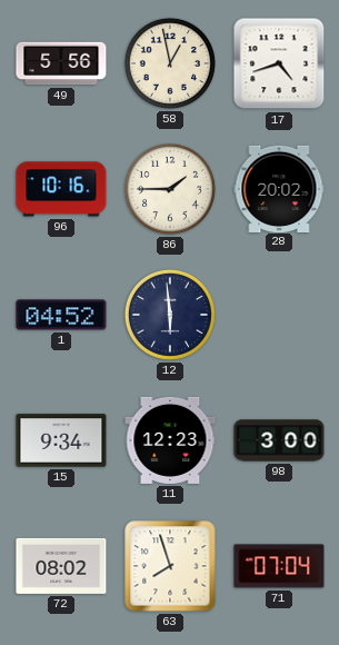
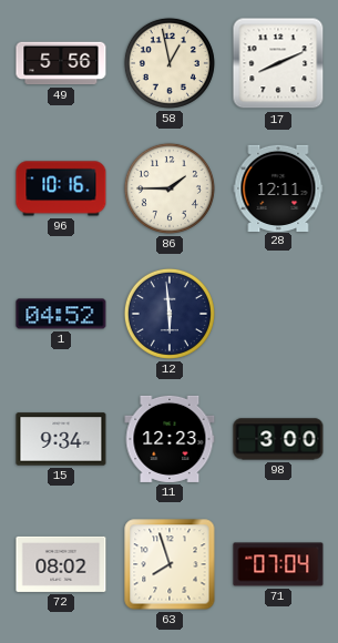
17: 4:42 -> 8:11
28: 20:02 -> 12:11
